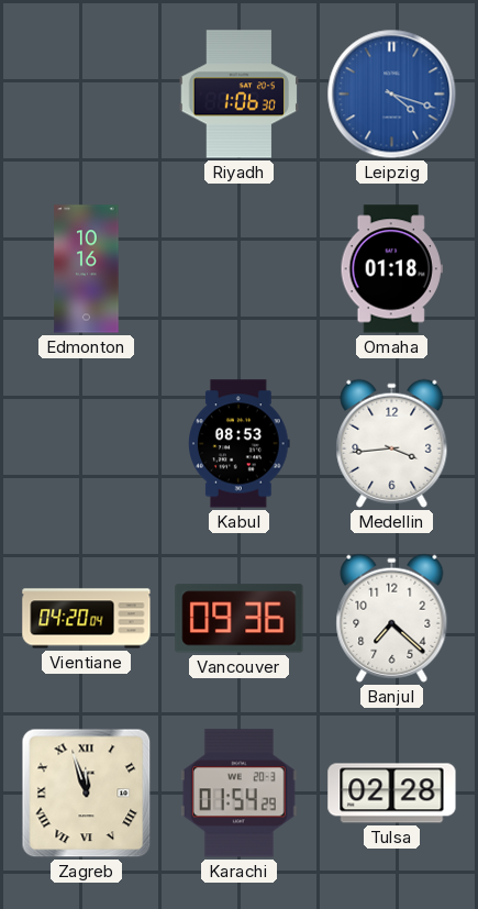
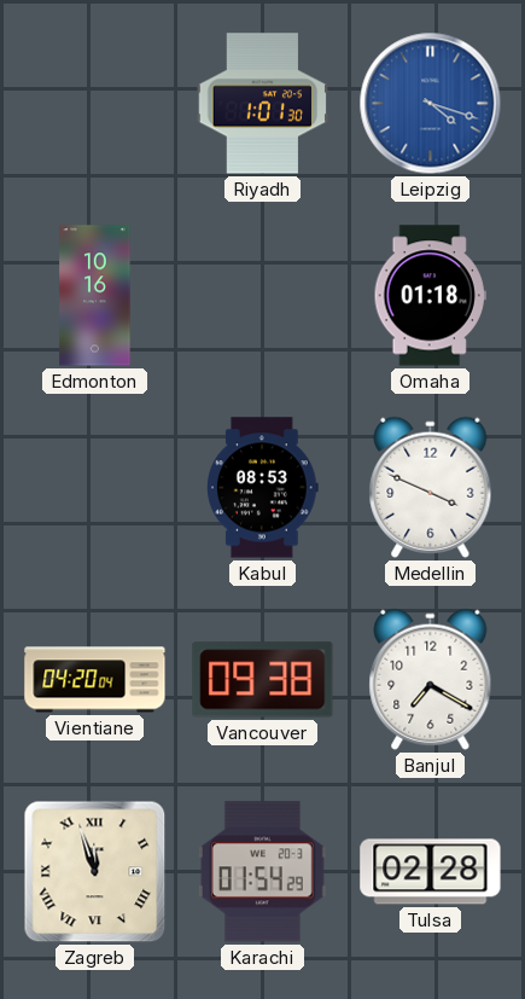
Riyadh: 1:06 -> 1:01
Medellin: 3:44 -> 3:49
Vancouver: 09:36 -> 09:38
Banjul: 7:22 -> 7:20
